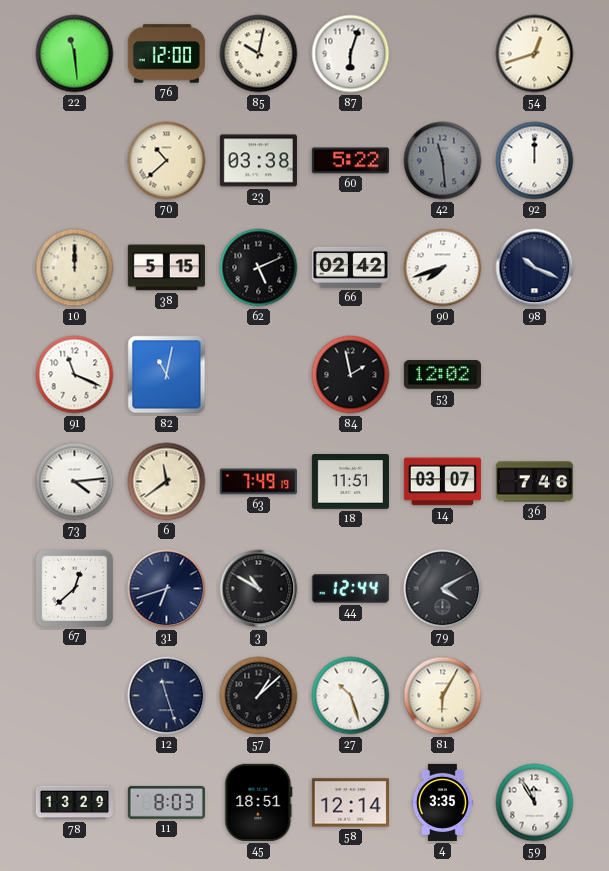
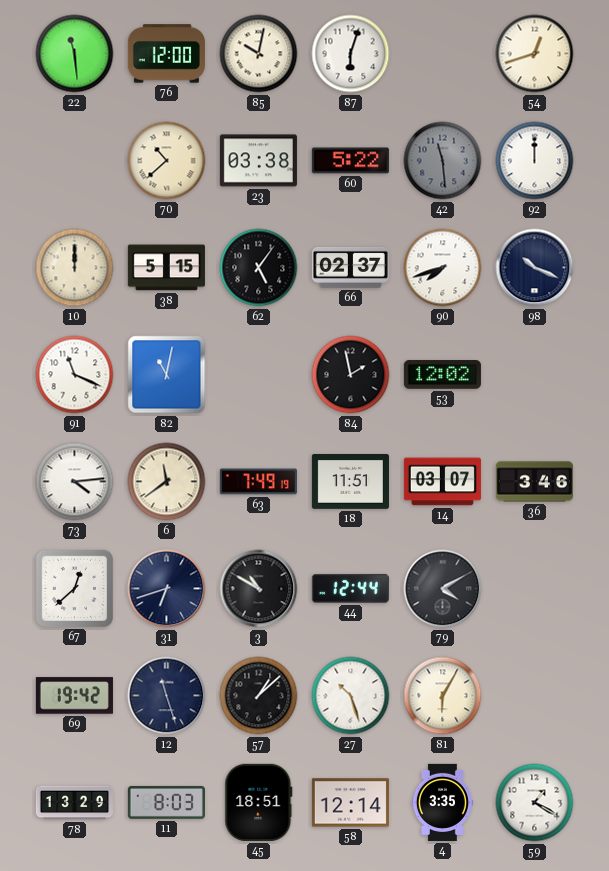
62: 5:11 -> 5:06
66: 02:42 -> 02:37
36: 7:46 -> 3:46
69: none -> 19:42
59: 11:55 -> 1:20
